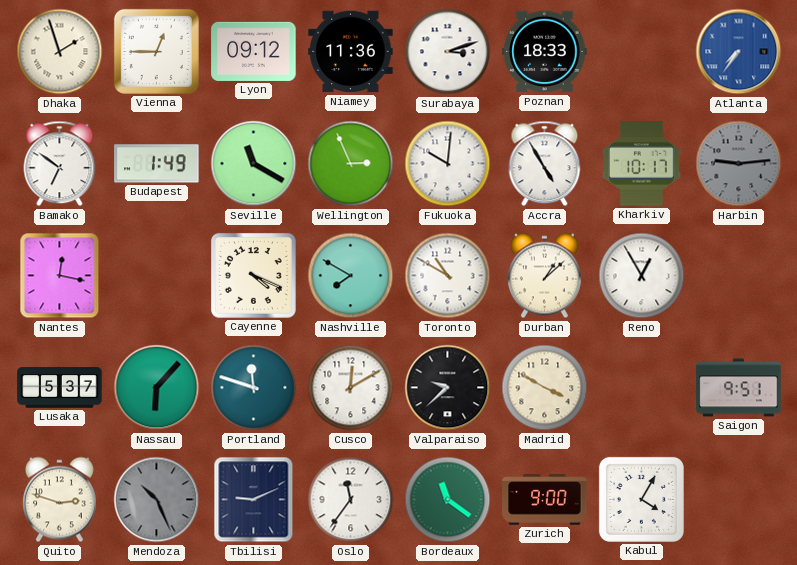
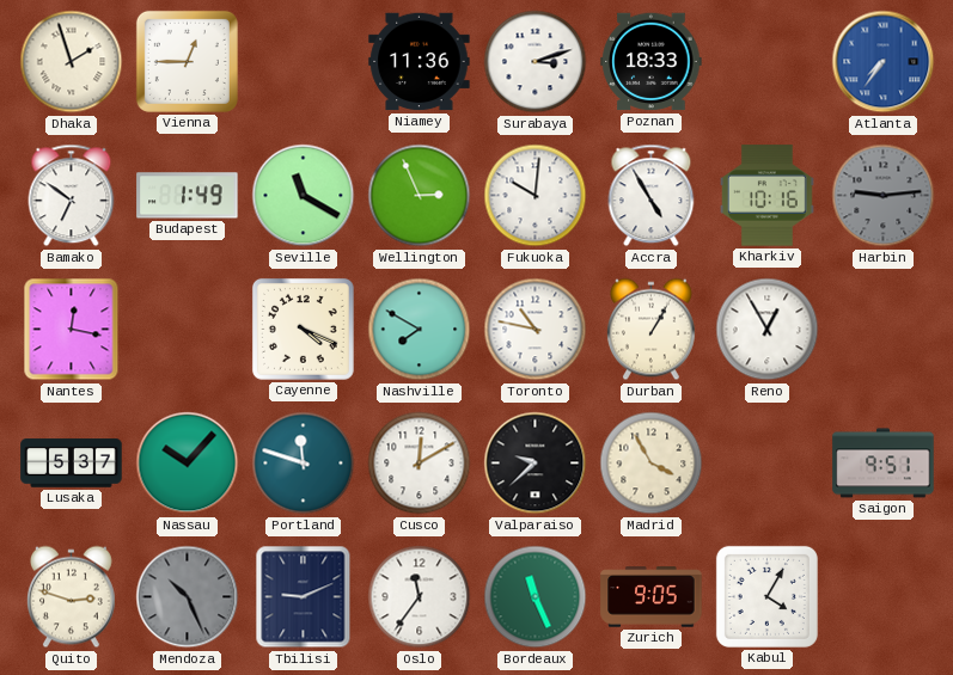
Lyon: 09:12 -> none
Kharkiv: 10:17 -> 10:16
Toronto: 10:50 -> 10:47
Durban: 1:08 -> 1:05
Nassau: 6:07 -> 10:07
Madrid: 3:50 -> 3:55
Bordeaux: 11:21 -> 11:26
Zurich: 9:00 -> 9:05
